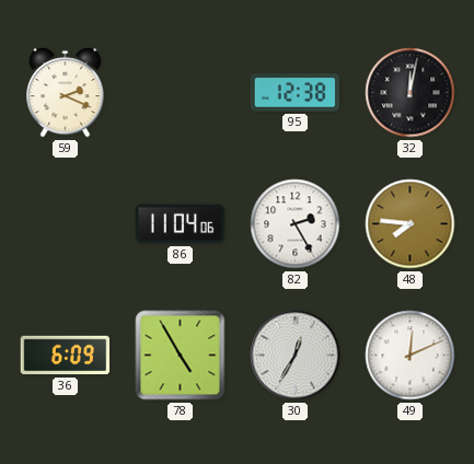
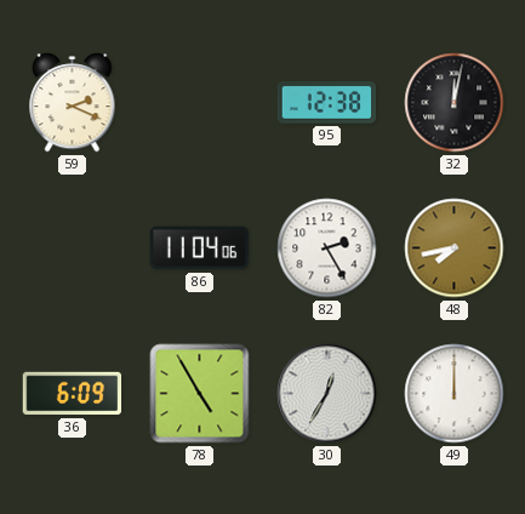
48: 7:46 -> 7:43
49: 12:11 -> 12:00
